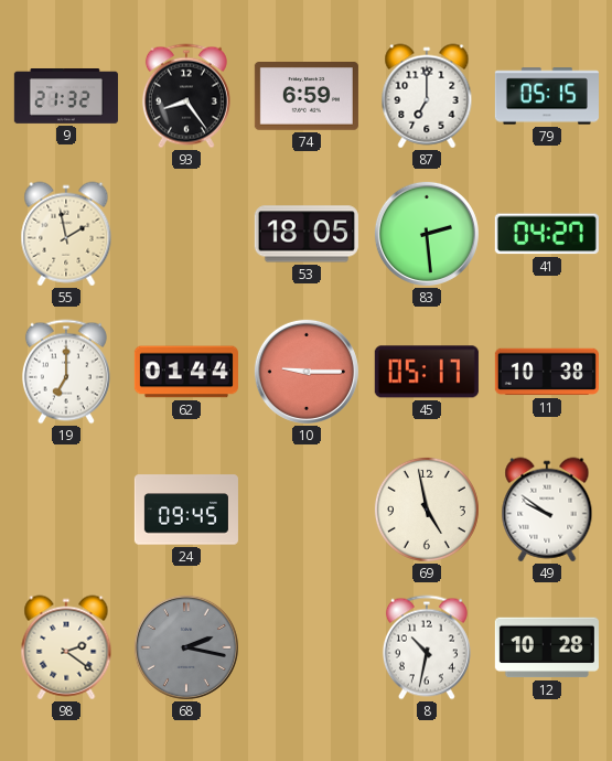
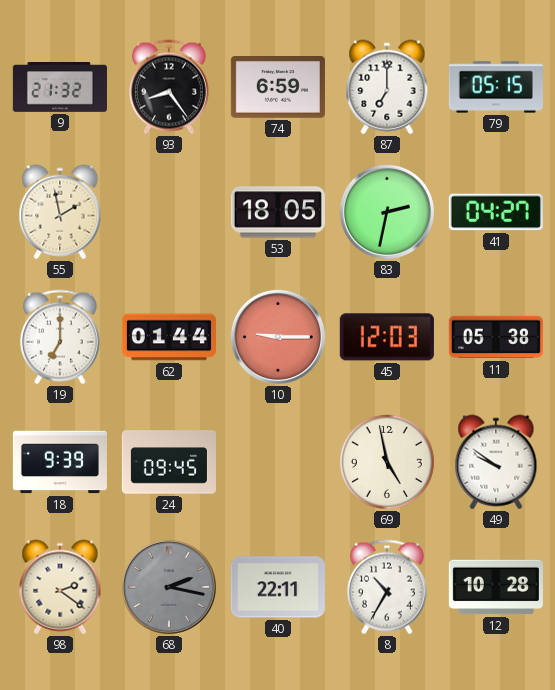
83: 2:29 -> 2:32
45: 05:17 -> 12:03
11: 10:38 -> 05:38
18: none -> 9:39
40: none -> 22:11
8: 10:32 -> 10:35
